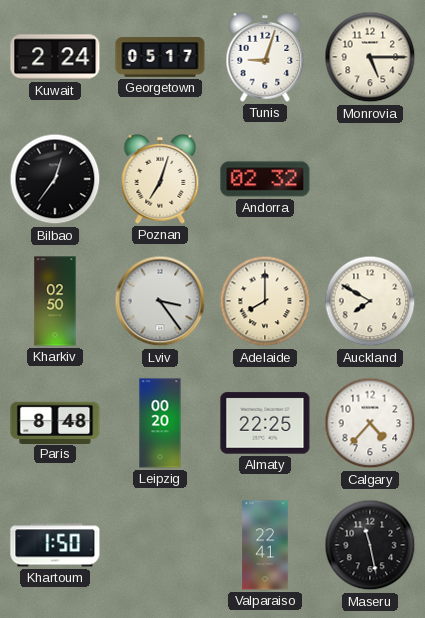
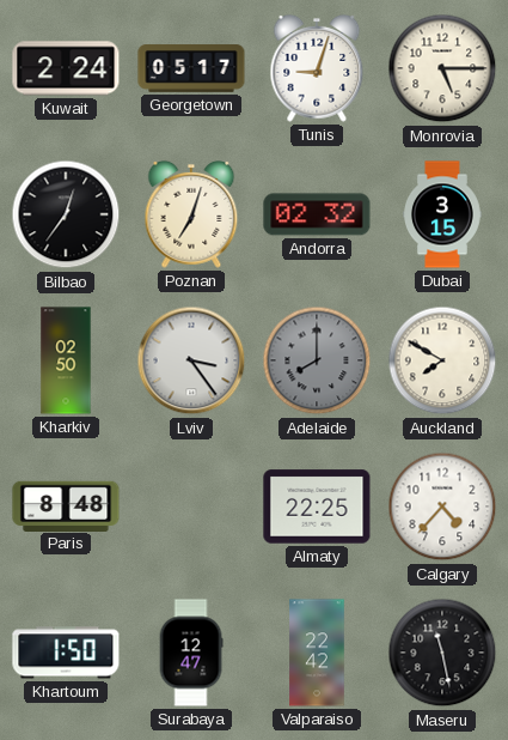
Dubai: none -> 3:15
Adelaide dial: cream -> grey
Leipzig: 00:20 -> none
Surabaya: none -> 12:47
Valparaiso: 22:41 -> 22:42
